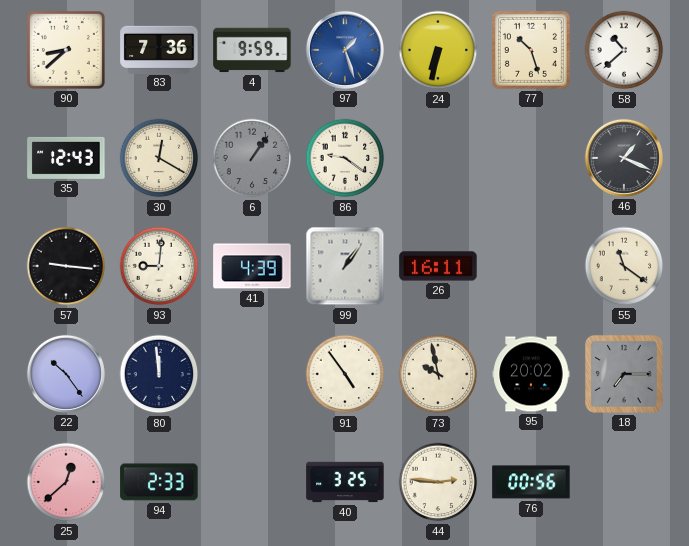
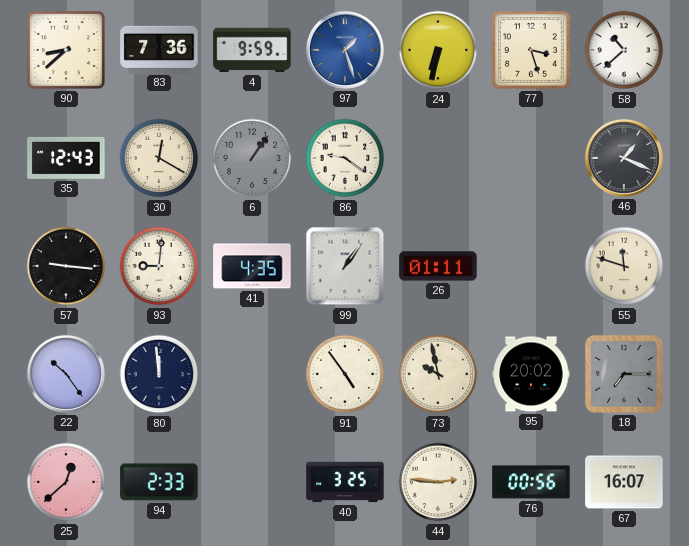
77: 10:27 -> 3:27
41: 4:39 -> 4:35
26: 16:11 -> 01:11
55: 11:21 -> 11:48
67: none -> 16:07
